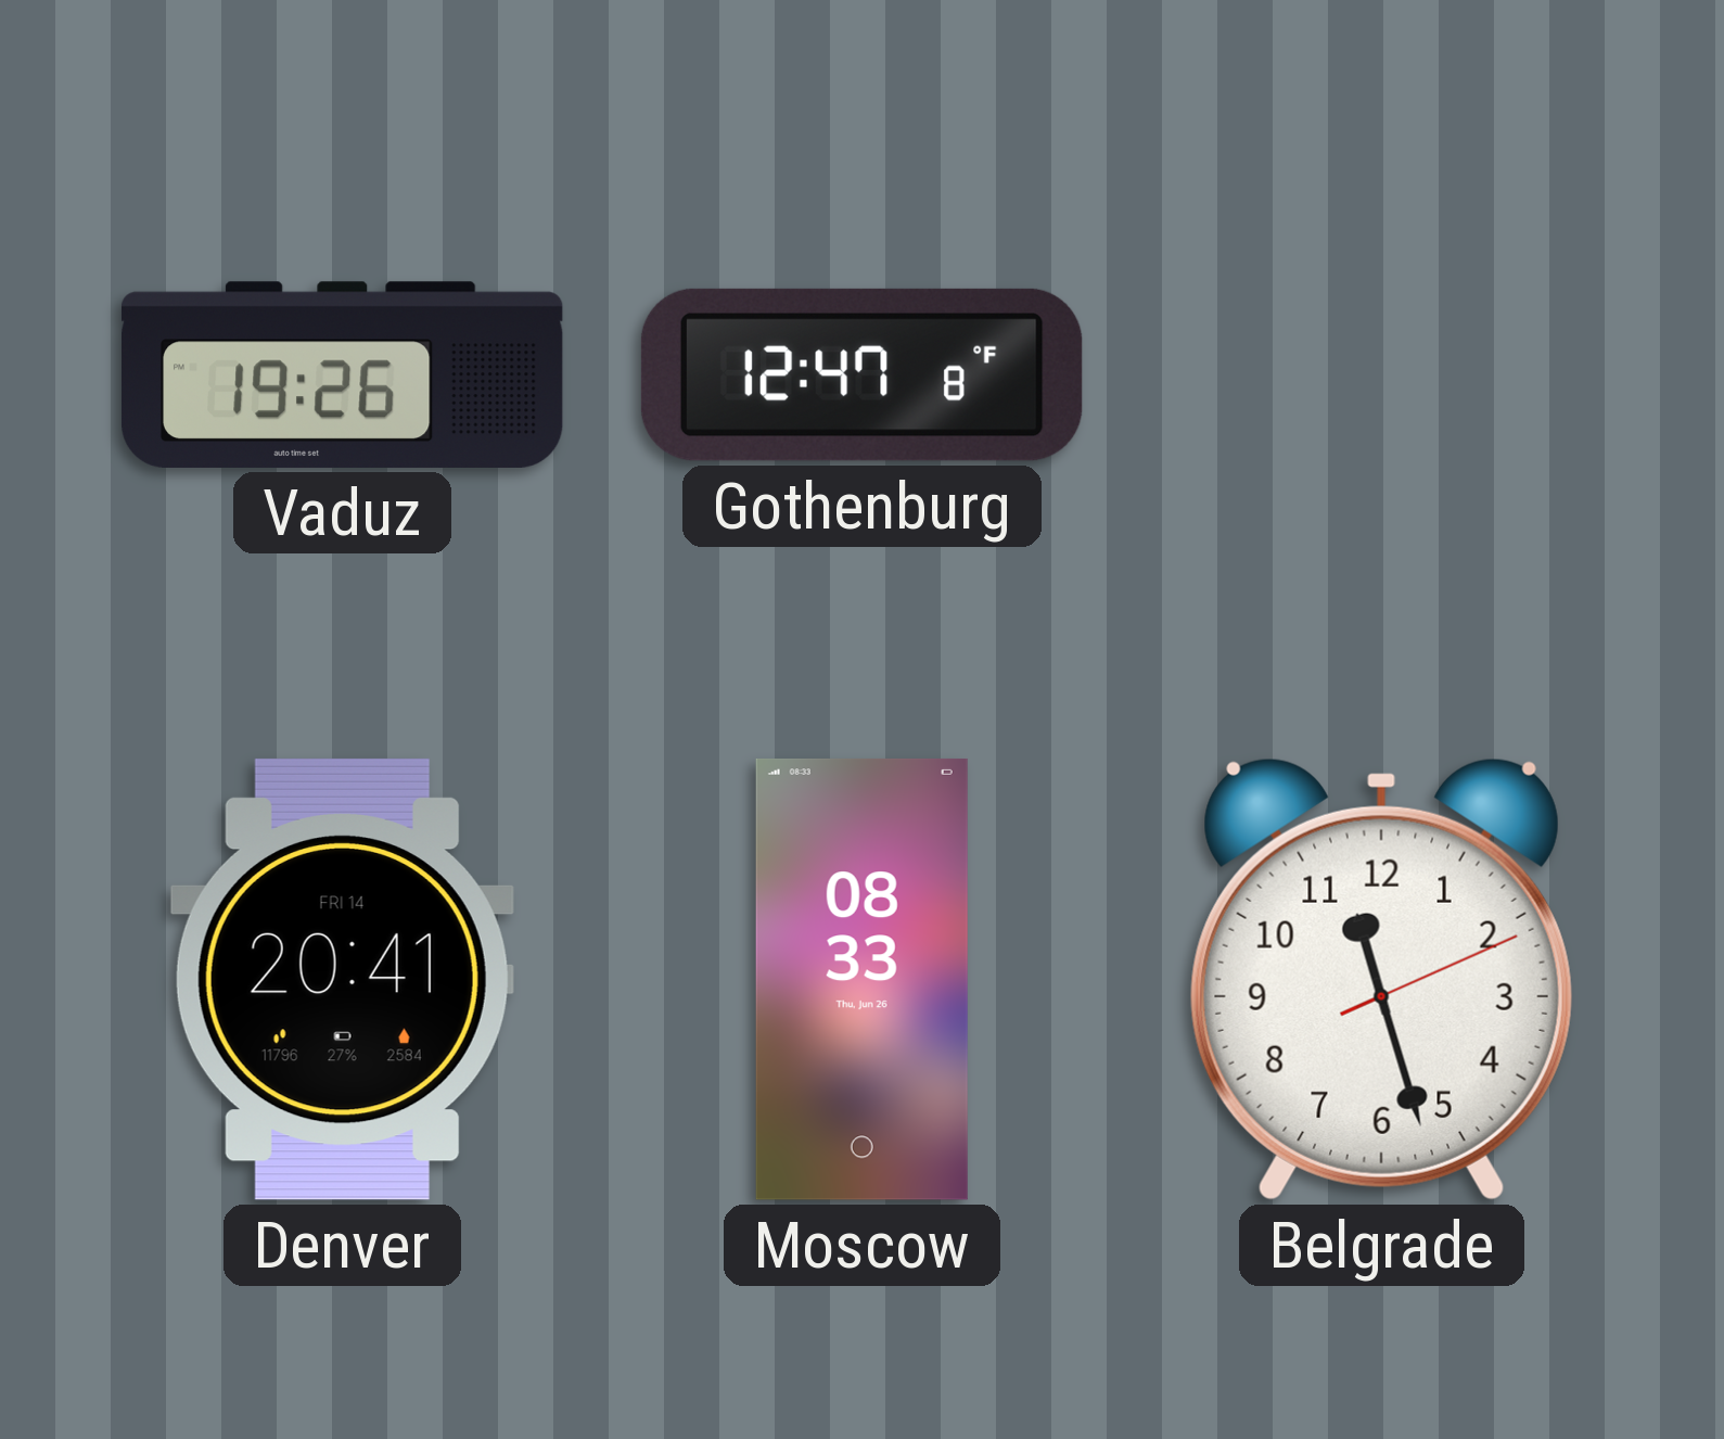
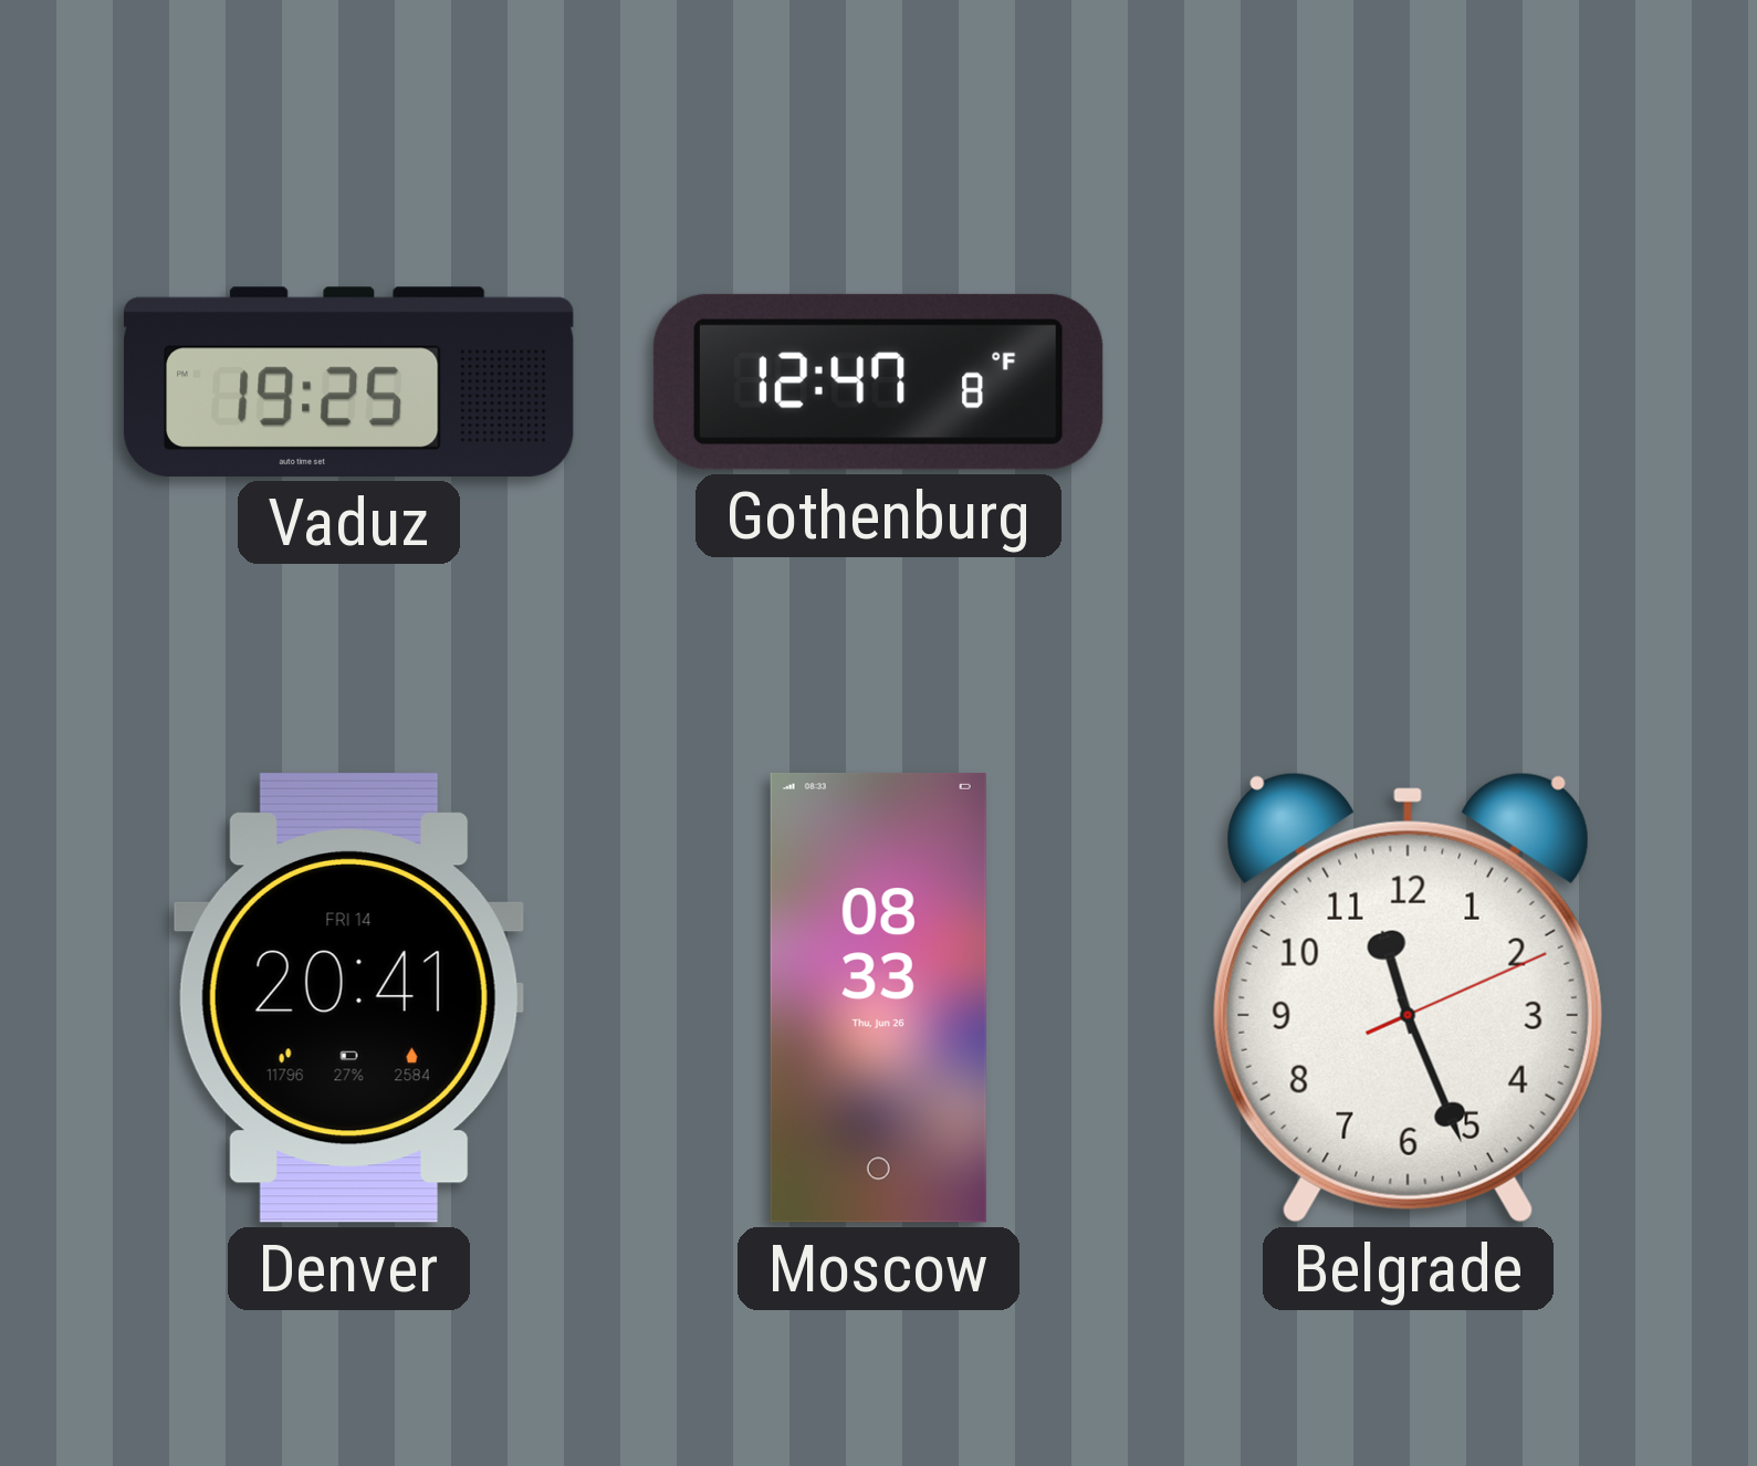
Vaduz: 19:26 -> 19:25
Belgrade: 11:27 -> 11:26
